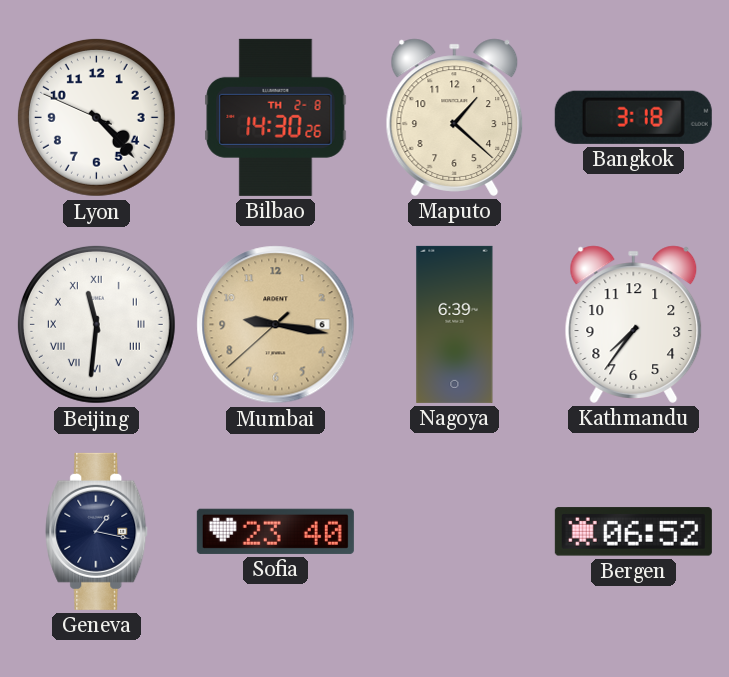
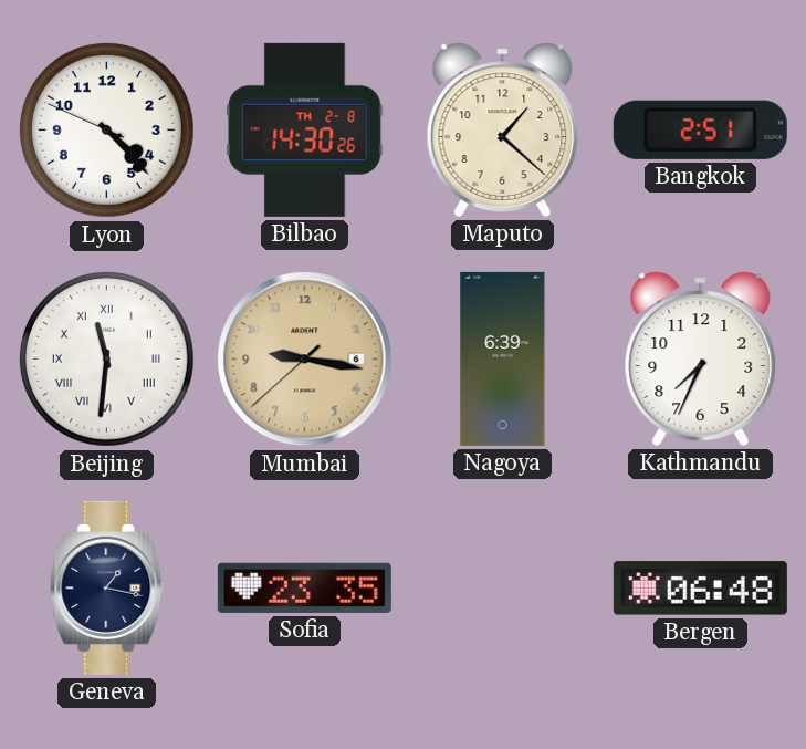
Bangkok: 3:18 -> 2:51
Kathmandu: 7:36 -> 7:34
Sofia: 23:40 -> 23:35
Bergen: 06:52 -> 06:48
